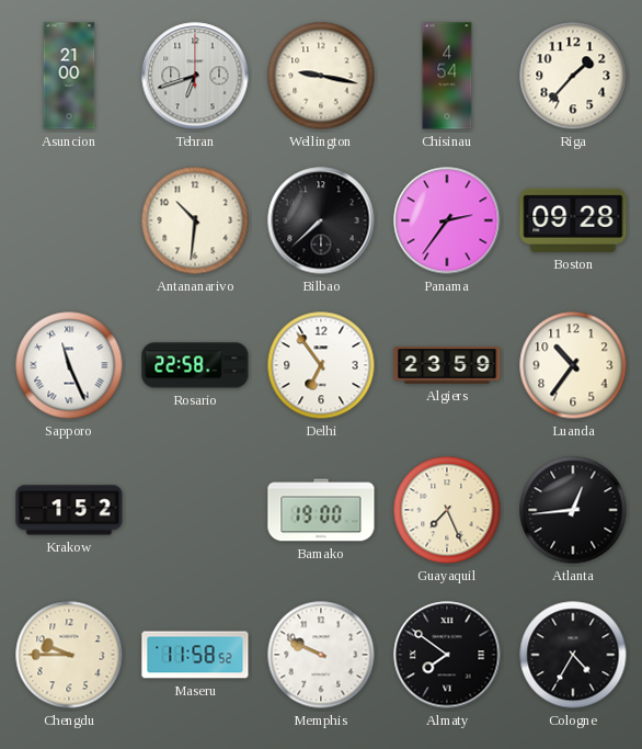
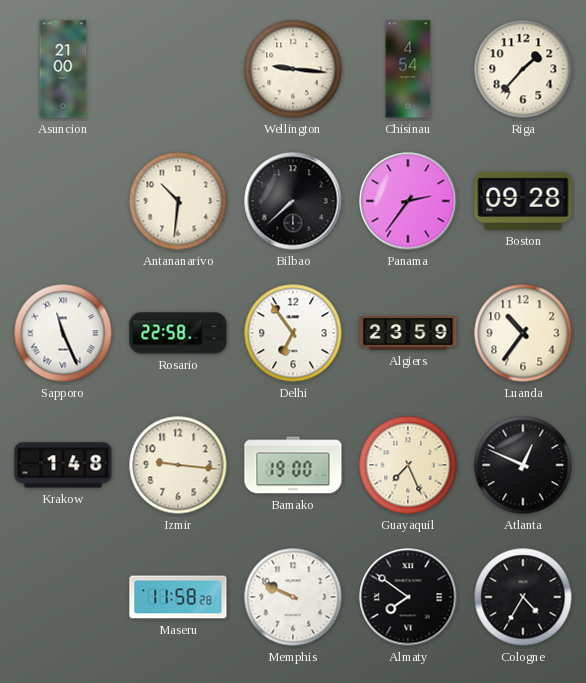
Tehran: 6:42 -> none
Wellington: 9:17 -> 9:16
Krakow: 1:52 -> 1:48
Izmir: none -> 9:16
Atlanta: 12:44 -> 12:49
Chengdu: 9:45 -> none
Maseru: 11:58:52 -> 11:58:28
